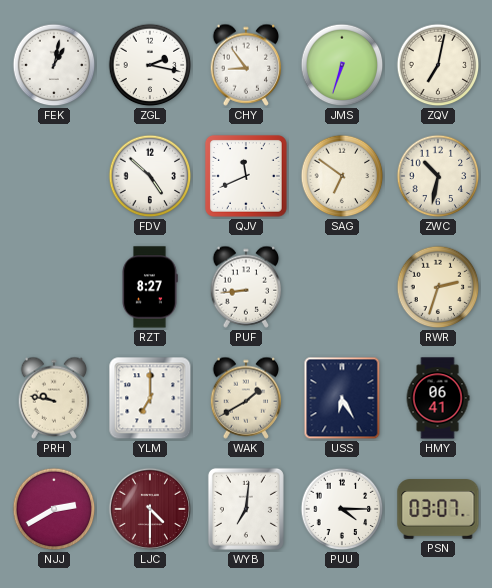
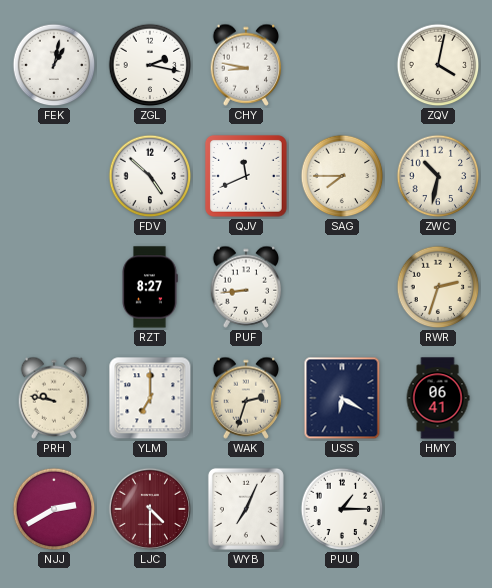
CHY: 8:54 -> 8:47
JMS: 6:33 -> none
ZQV: 7:02 -> 4:02
SAG: 6:51 -> 7:45
WAK: 1:40 -> 2:33
USS: 6:25 -> 6:20
WYB: 7:01 -> 7:04
PUU: 4:15 -> 1:15
PSN: 03:07 -> none
